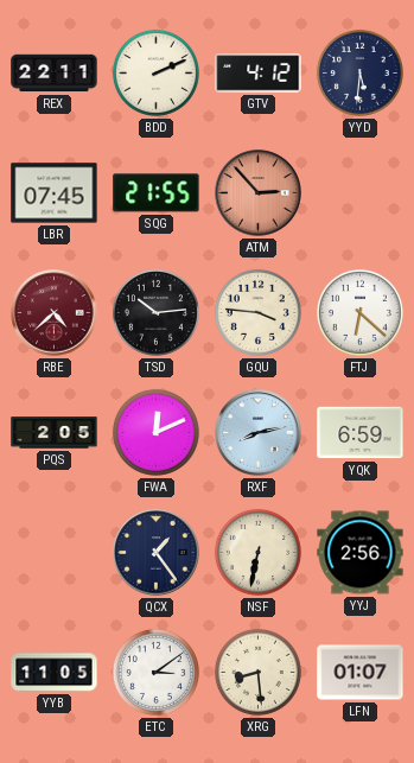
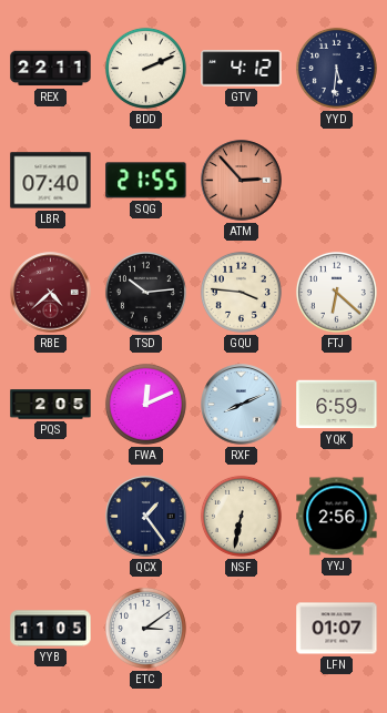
LBR: 07:45 -> 07:40
RXF: 8:13 -> 8:11
XRG: 8:29 -> none
